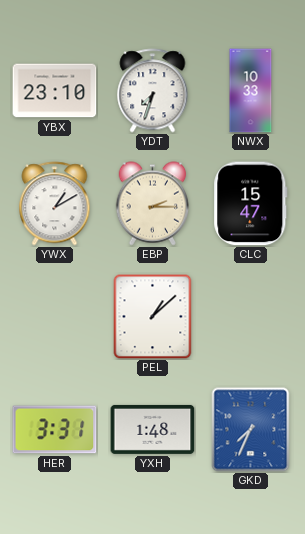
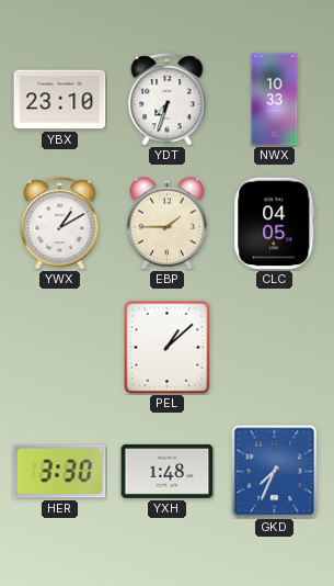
EBP: 2:15 -> 1:45
CLC: 15:47 -> 04:05
HER: 3:31 -> 3:30
